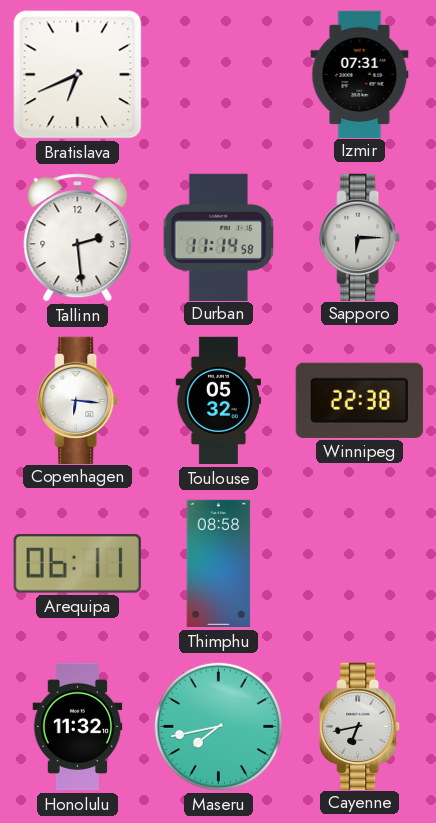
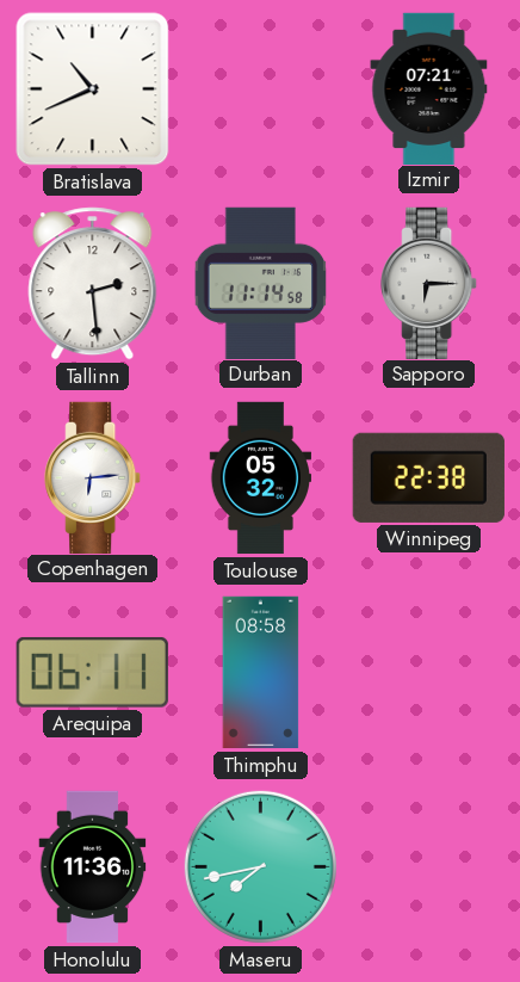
Bratislava: 6:41 -> 10:41
Izmir: 07:31 -> 07:21
Copenhagen: 6:16 -> 6:14
Honolulu: 11:32 -> 11:36
Cayenne: 6:43 -> none
